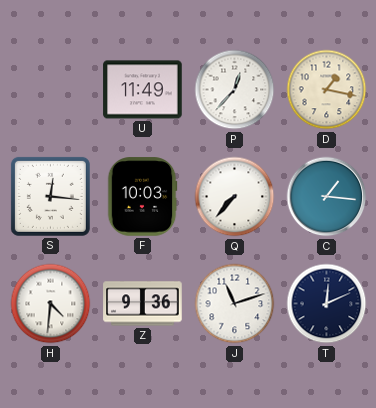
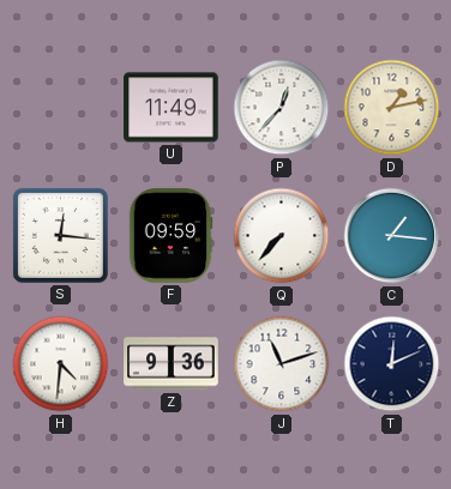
D: 1:17 -> 1:13
F: 10:03 -> 09:59
